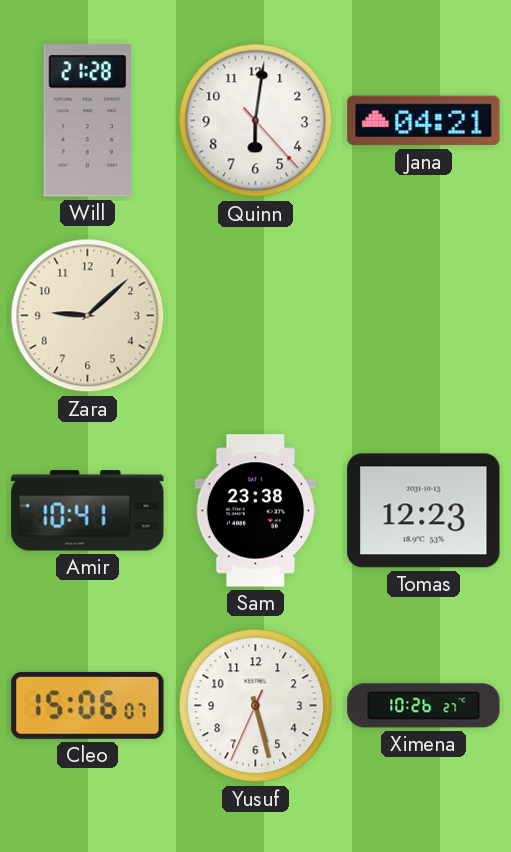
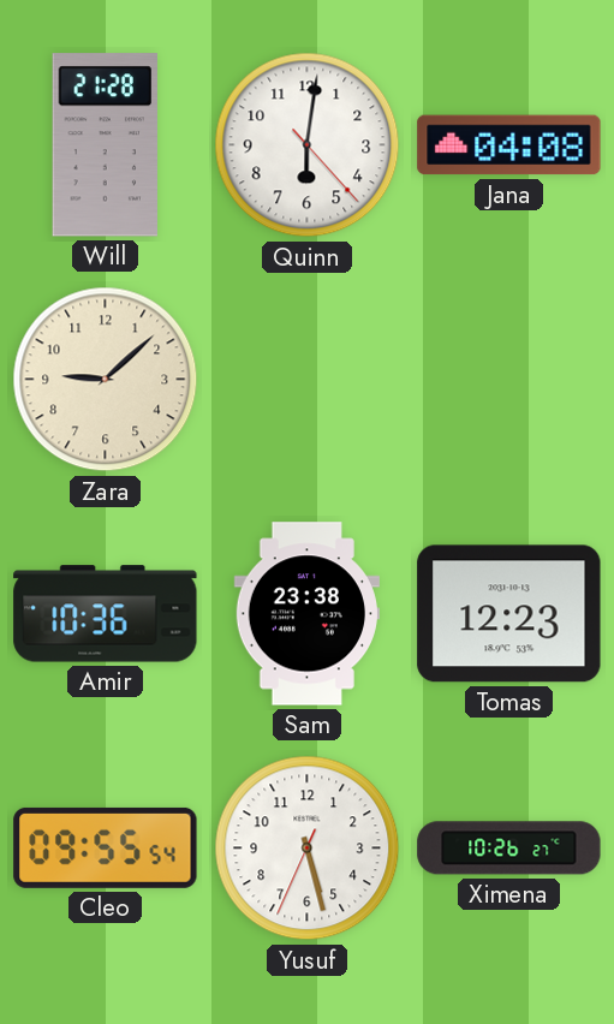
Jana: 04:21 -> 04:08
Amir: 10:41 -> 10:36
Cleo: 15:06 -> 09:55
